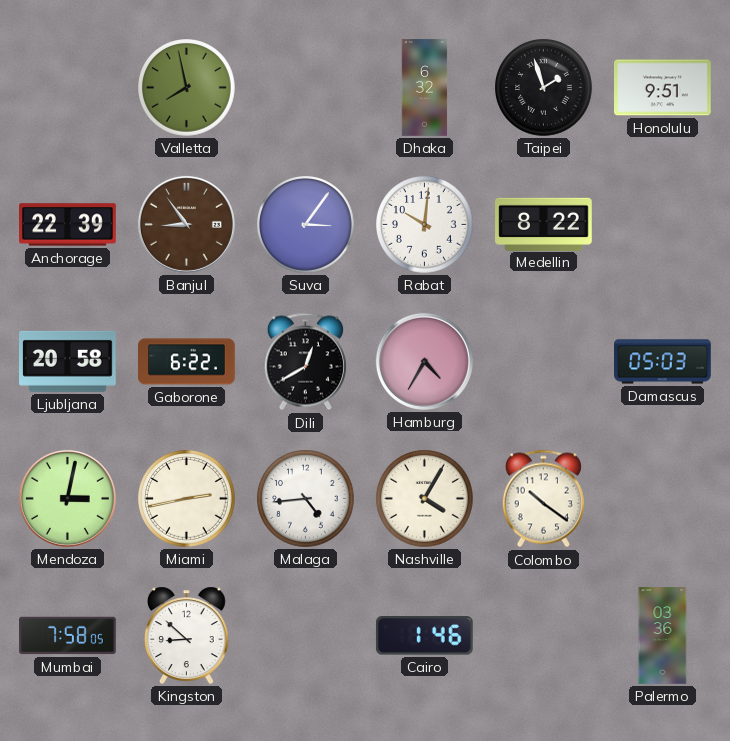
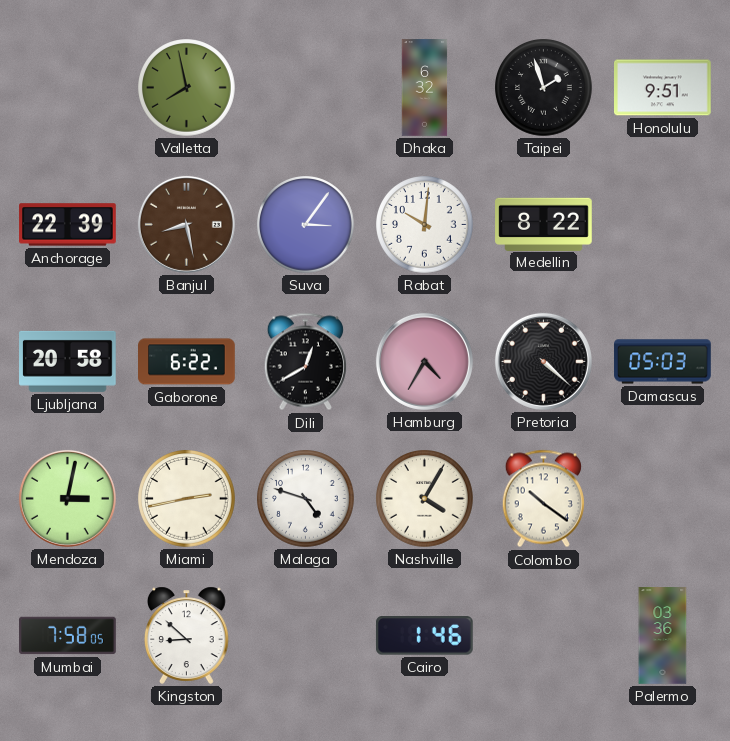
Banjul: 8:54 -> 8:28
Pretoria: none -> 4:22
Malaga: 4:44 -> 4:48
